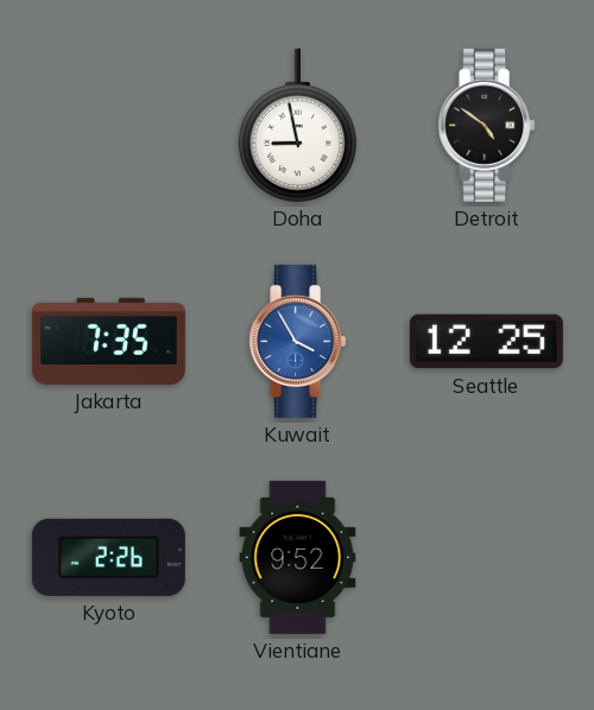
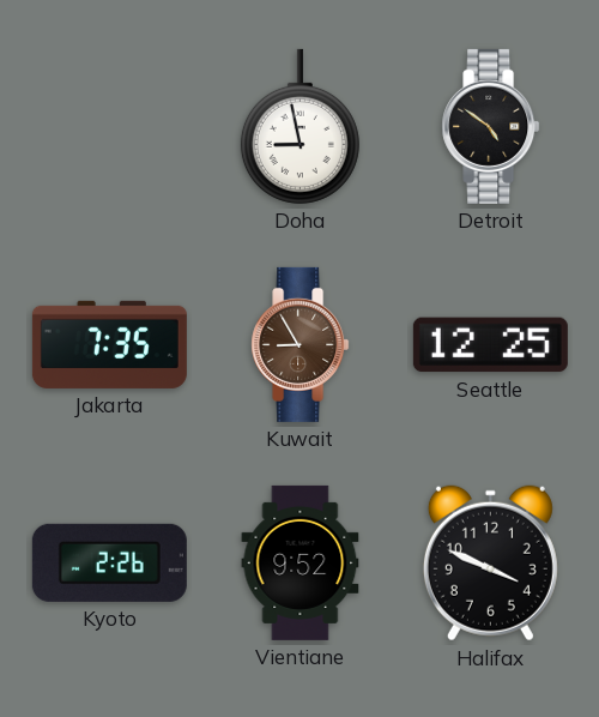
Kuwait: 3:55 -> 8:55
Kuwait dial: blue -> brown
Halifax: none -> 3:49
